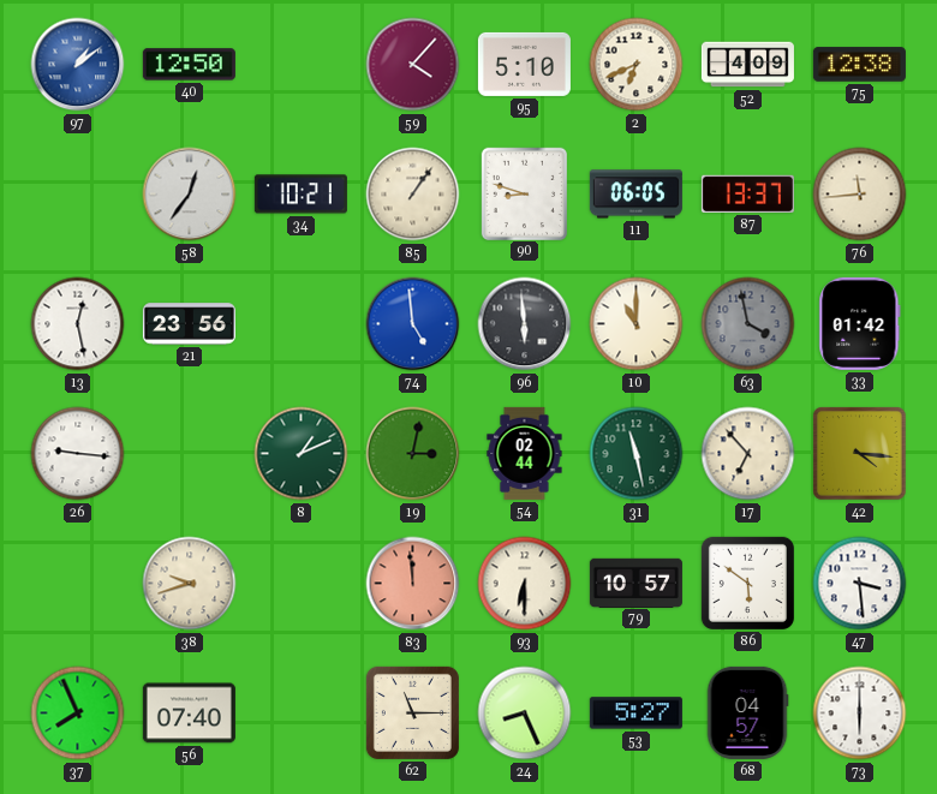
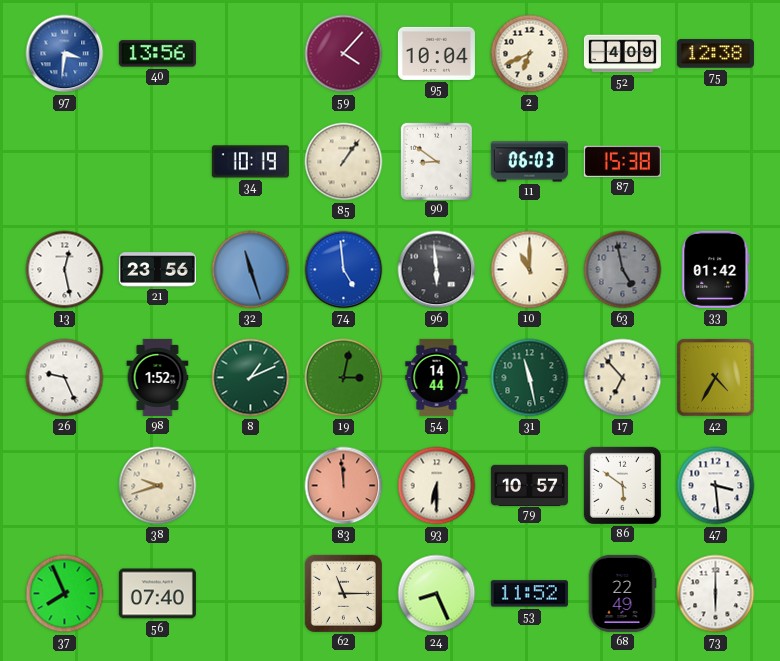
97: 1:09 -> 3:31
40: 12:50 -> 13:56
95: 5:10 -> 10:04
58: 12:36 -> none
34: 10:21 -> 10:19
90: 8:48 -> 8:51
11: 06:05 -> 06:03
87: 13:37 -> 15:38
76: 11:44 -> none
32: none -> 11:27
63: 3:58 -> 4:58
26: 9:16 -> 9:26
98: none -> 1:52
54: 02:44 -> 14:44
42: 4:16 -> 4:35
53: 5:27 -> 11:52
68: 04:57 -> 22:49
